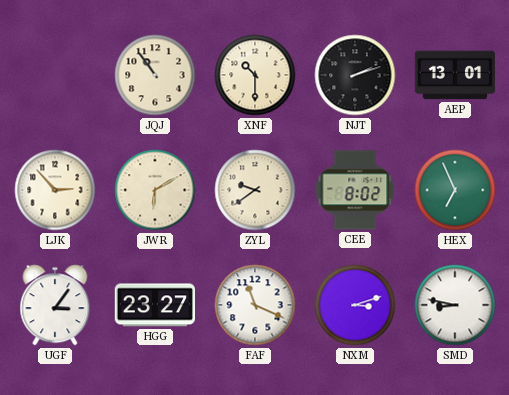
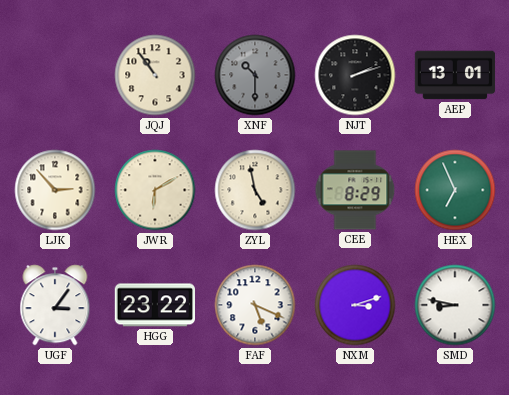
XNF dial: cream -> grey
ZYL: 9:39 -> 4:58
CEE: 8:02 -> 8:29
HGG: 23:27 -> 23:22
FAF: 11:19 -> 5:19
